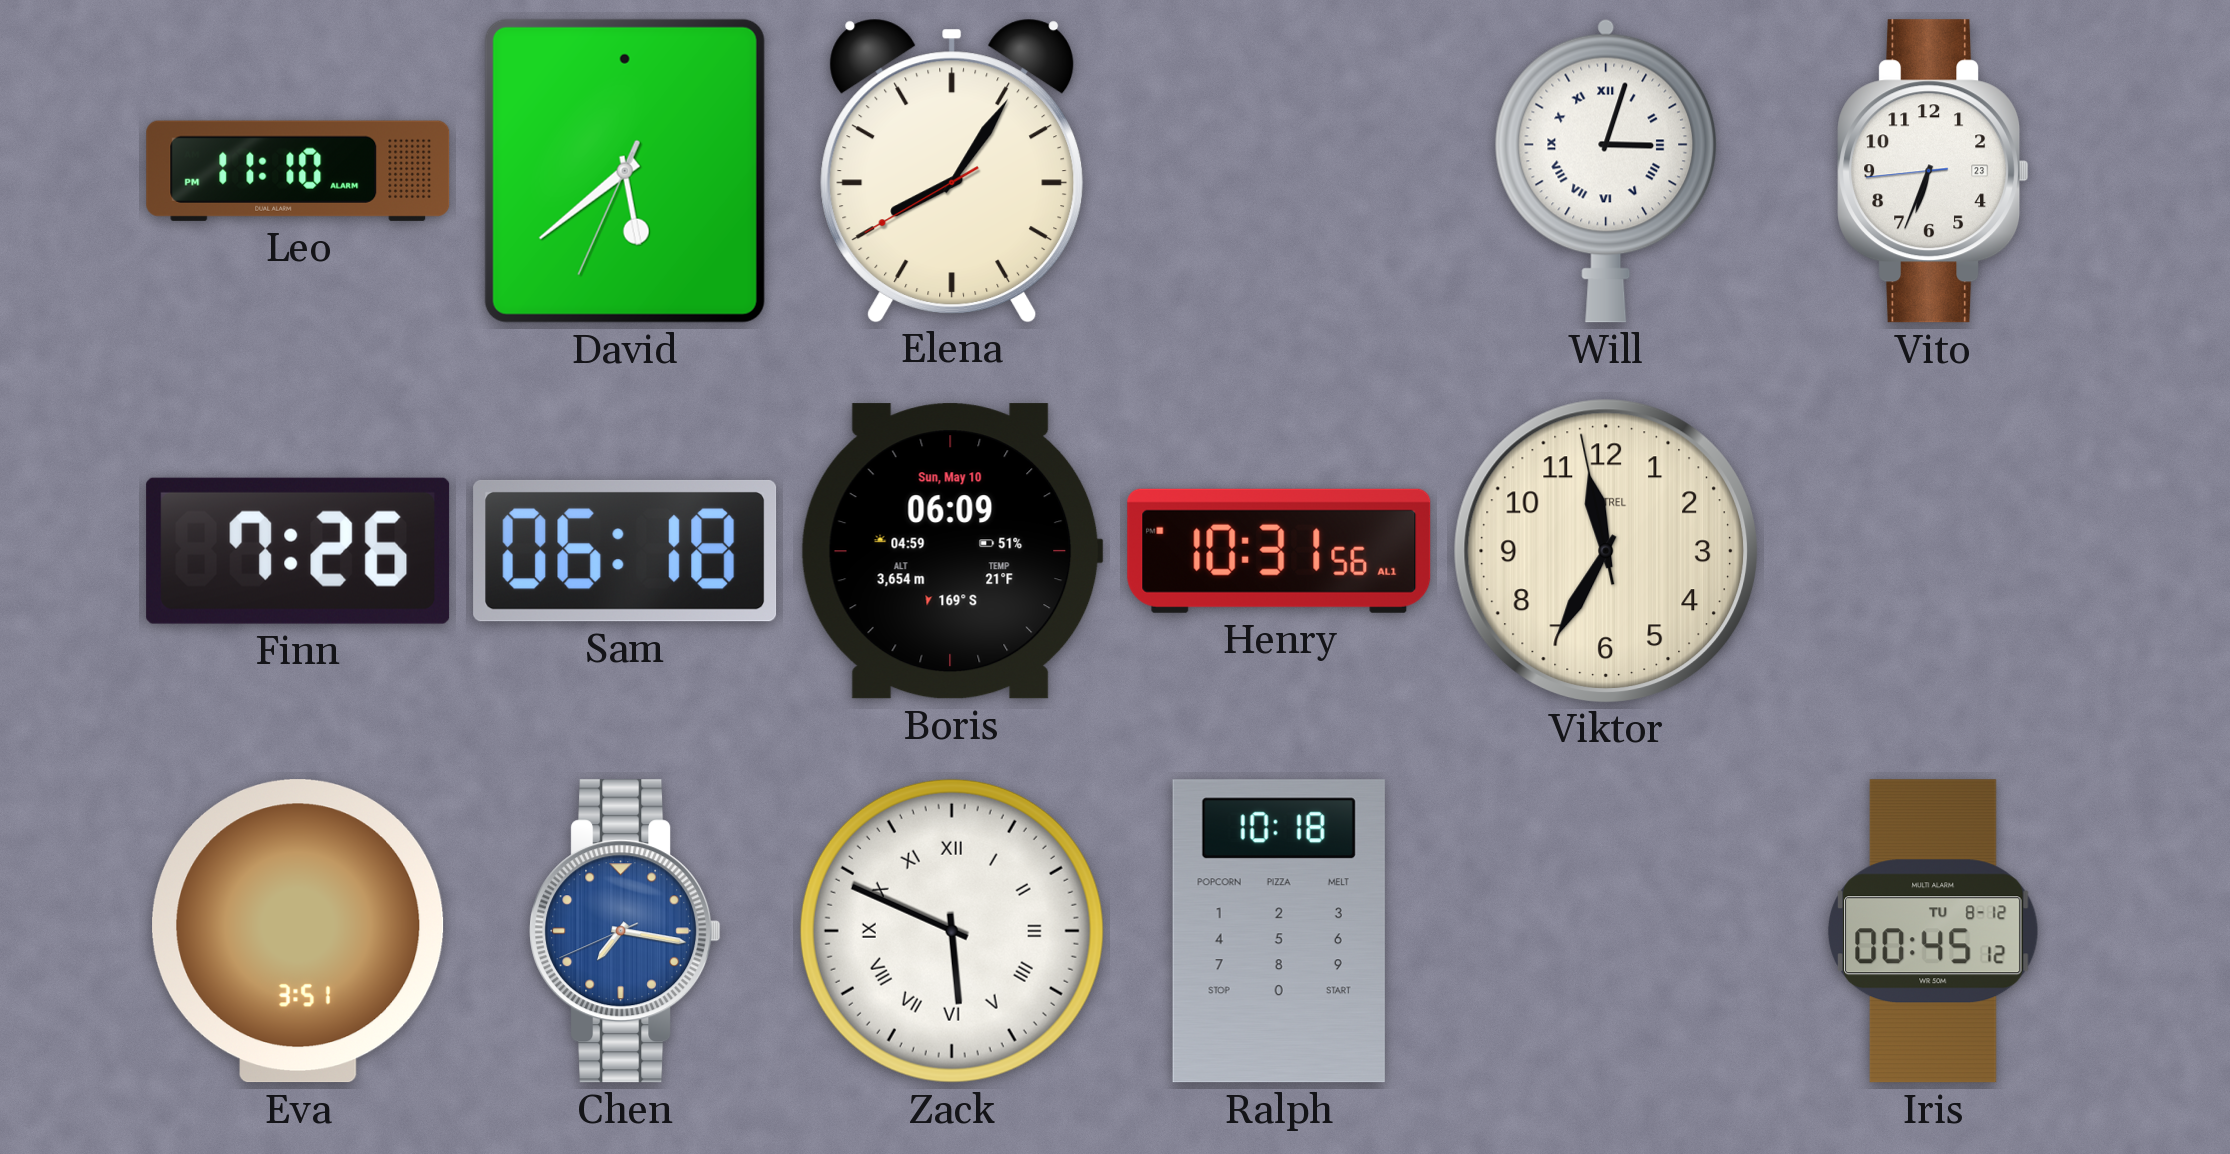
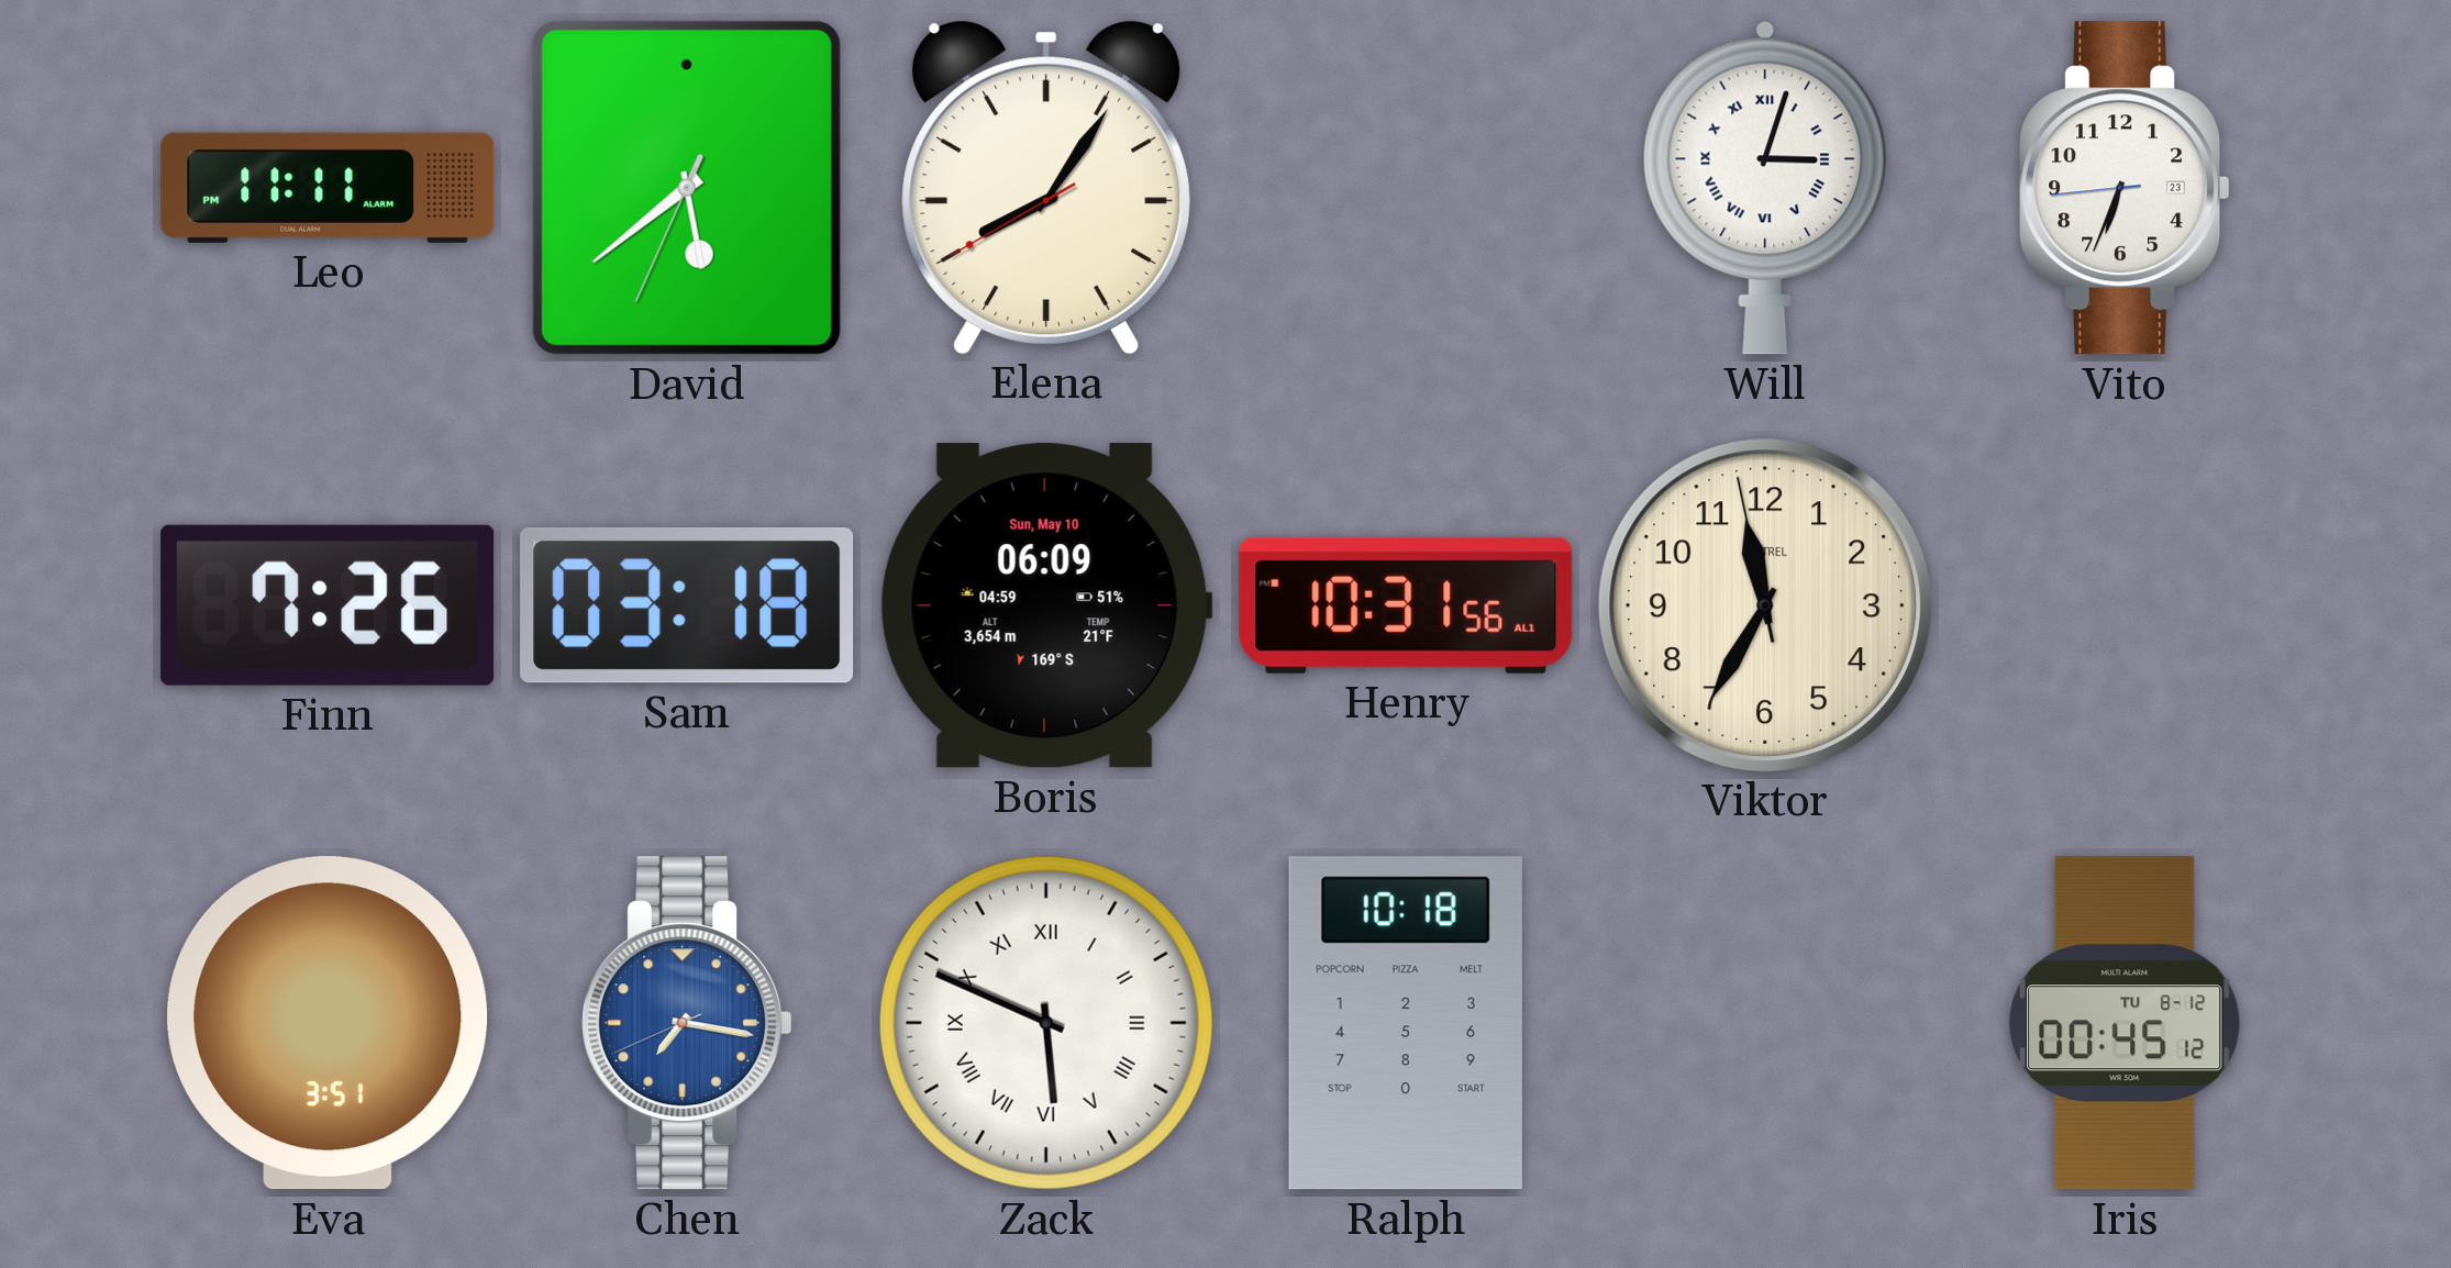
Leo: 11:10 -> 11:11
Sam: 06:18 -> 03:18
